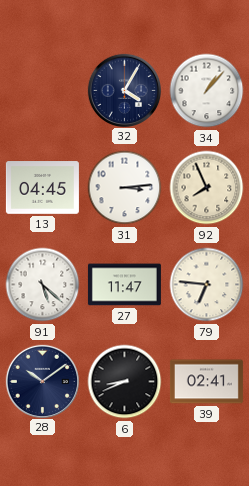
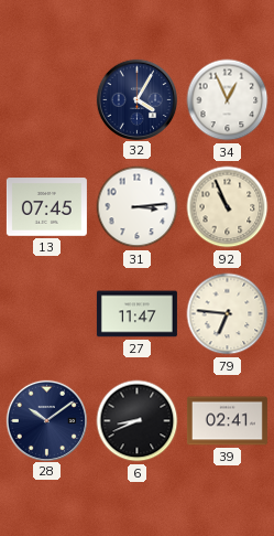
34: 1:07 -> 12:56
13: 04:45 -> 07:45
92: 7:56 -> 10:56
91: 5:22 -> none
